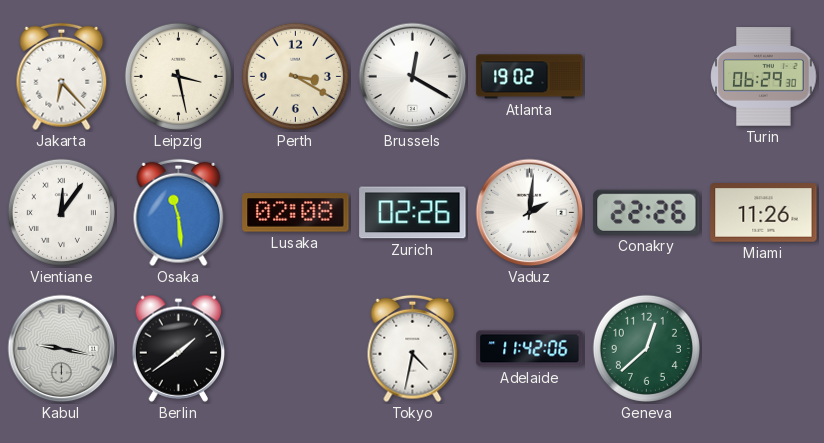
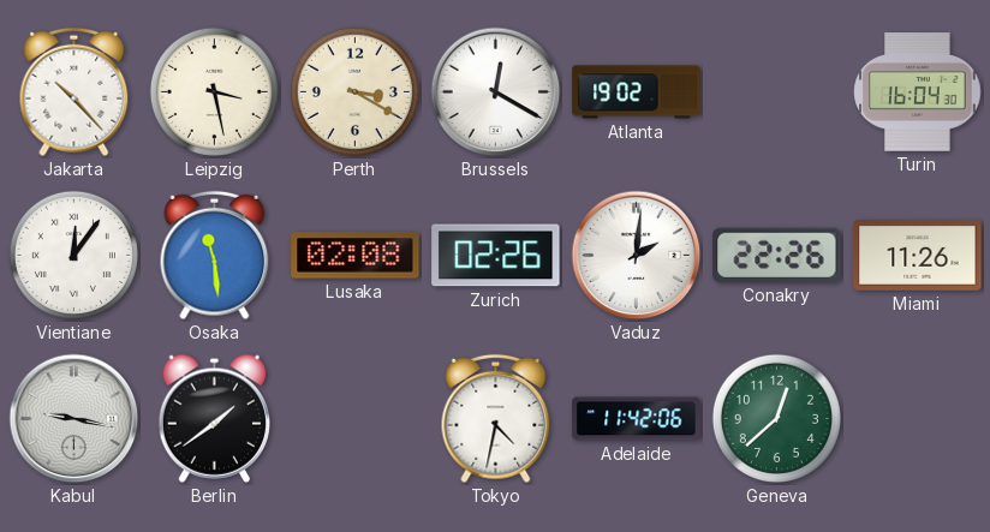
Jakarta: 6:23 -> 10:23
Turin: 06:29 -> 16:04
